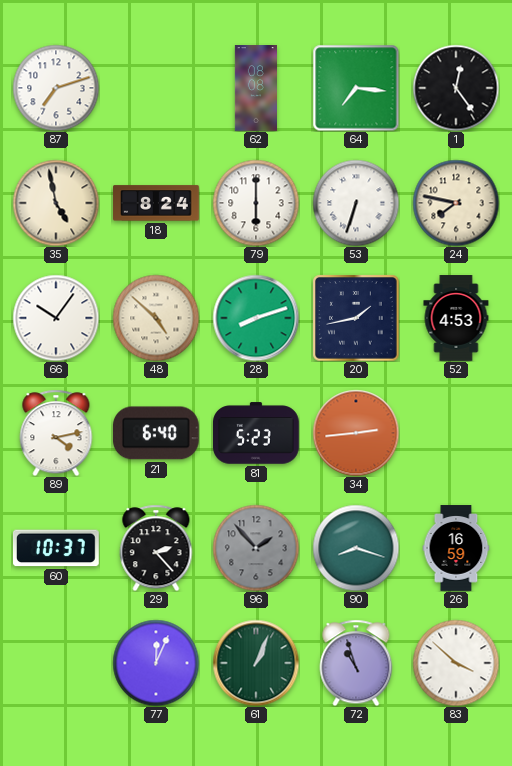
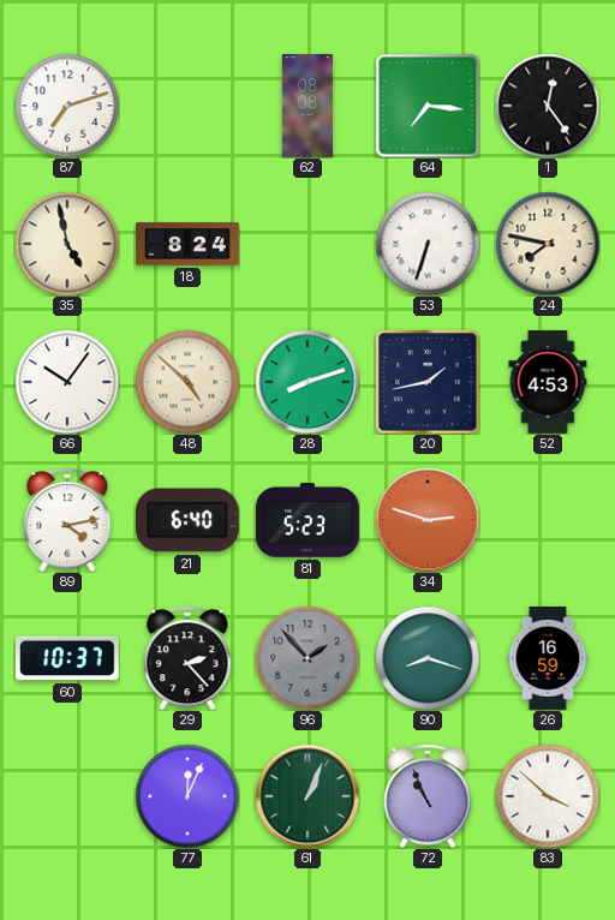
79: 6:00 -> none
34: 2:44 -> 2:48
72: 10:57 -> 10:56
